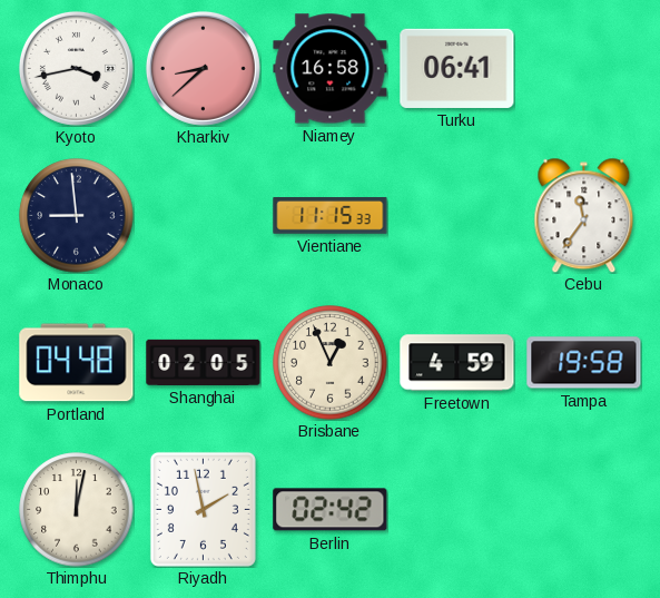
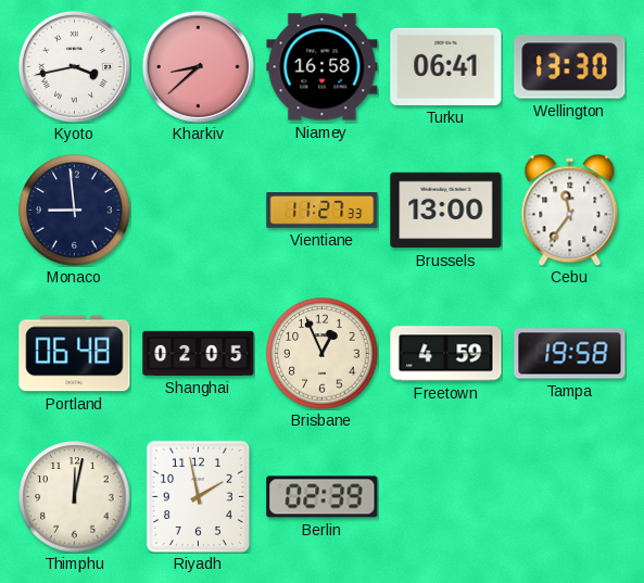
Wellington: none -> 13:30
Vientiane: 11:15 -> 11:27
Brussels: none -> 13:00
Portland: 04:48 -> 06:48
Berlin: 02:42 -> 02:39
